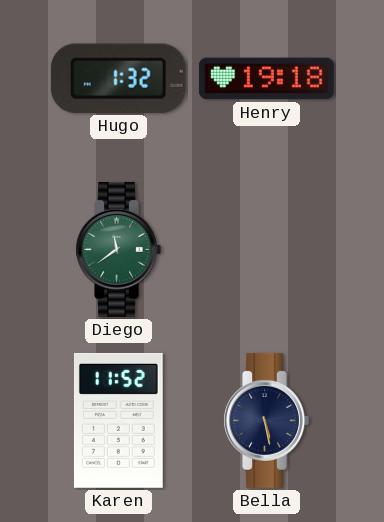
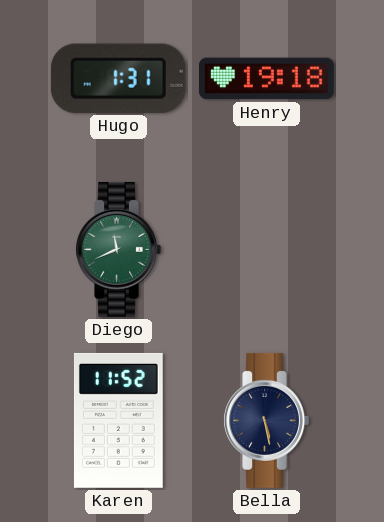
Hugo: 1:32 -> 1:31
Diego: 11:39 -> 11:41
